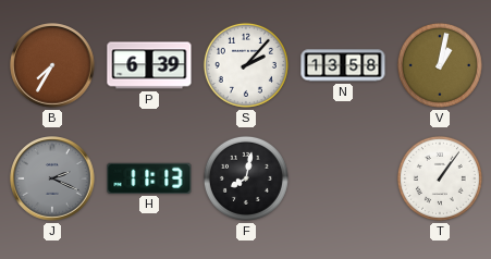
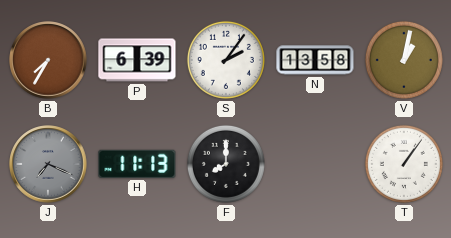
S: 2:07 -> 2:06
J: 2:19 -> 7:19
F: 8:02 -> 8:00
